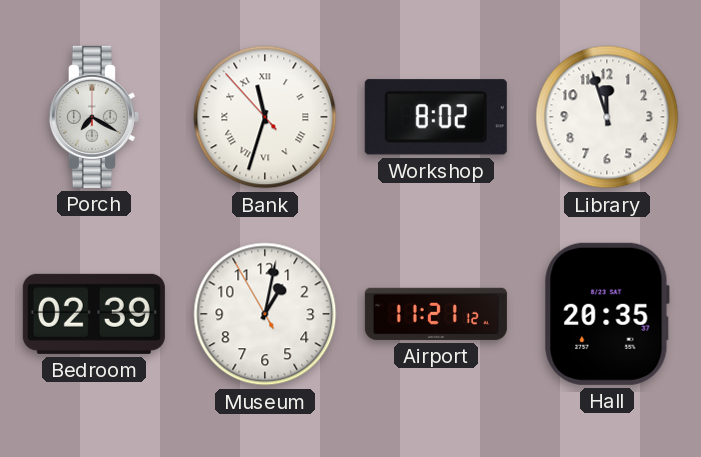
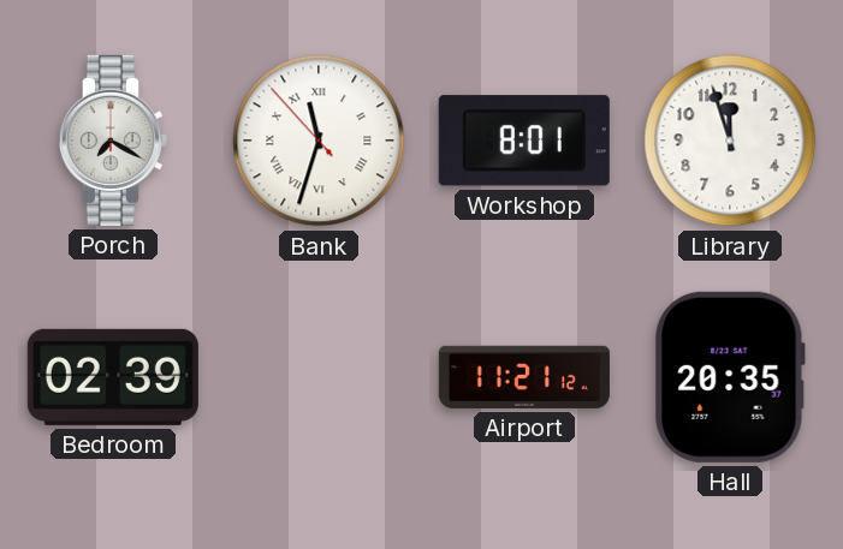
Workshop: 8:02 -> 8:01
Museum: 1:01 -> none
